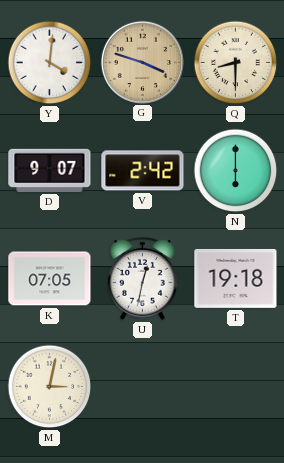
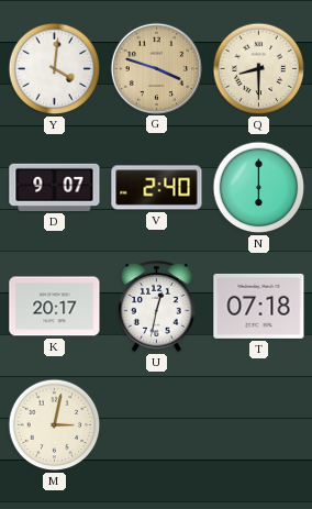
V: 2:42 -> 2:40
K: 07:05 -> 20:17
T: 19:18 -> 07:18
